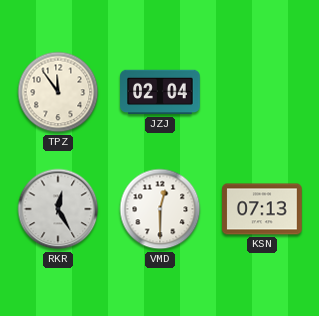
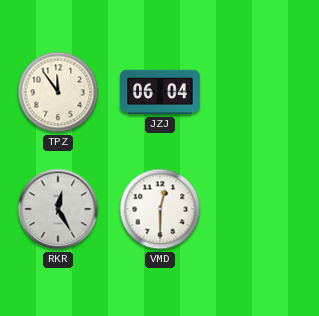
JZJ: 02:04 -> 06:04
KSN: 07:13 -> none
